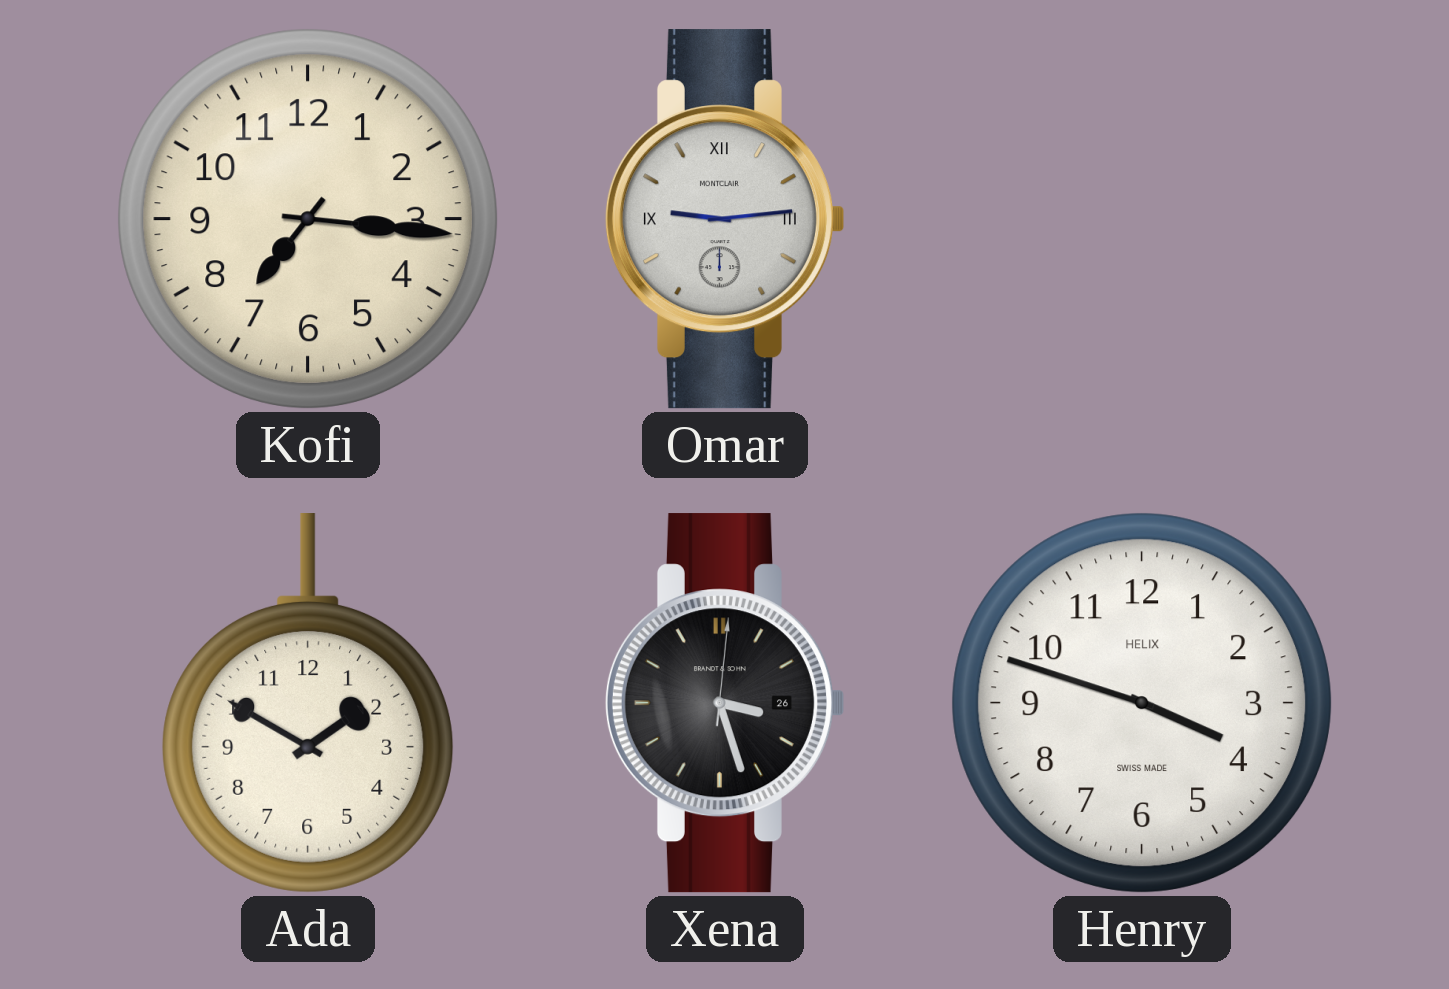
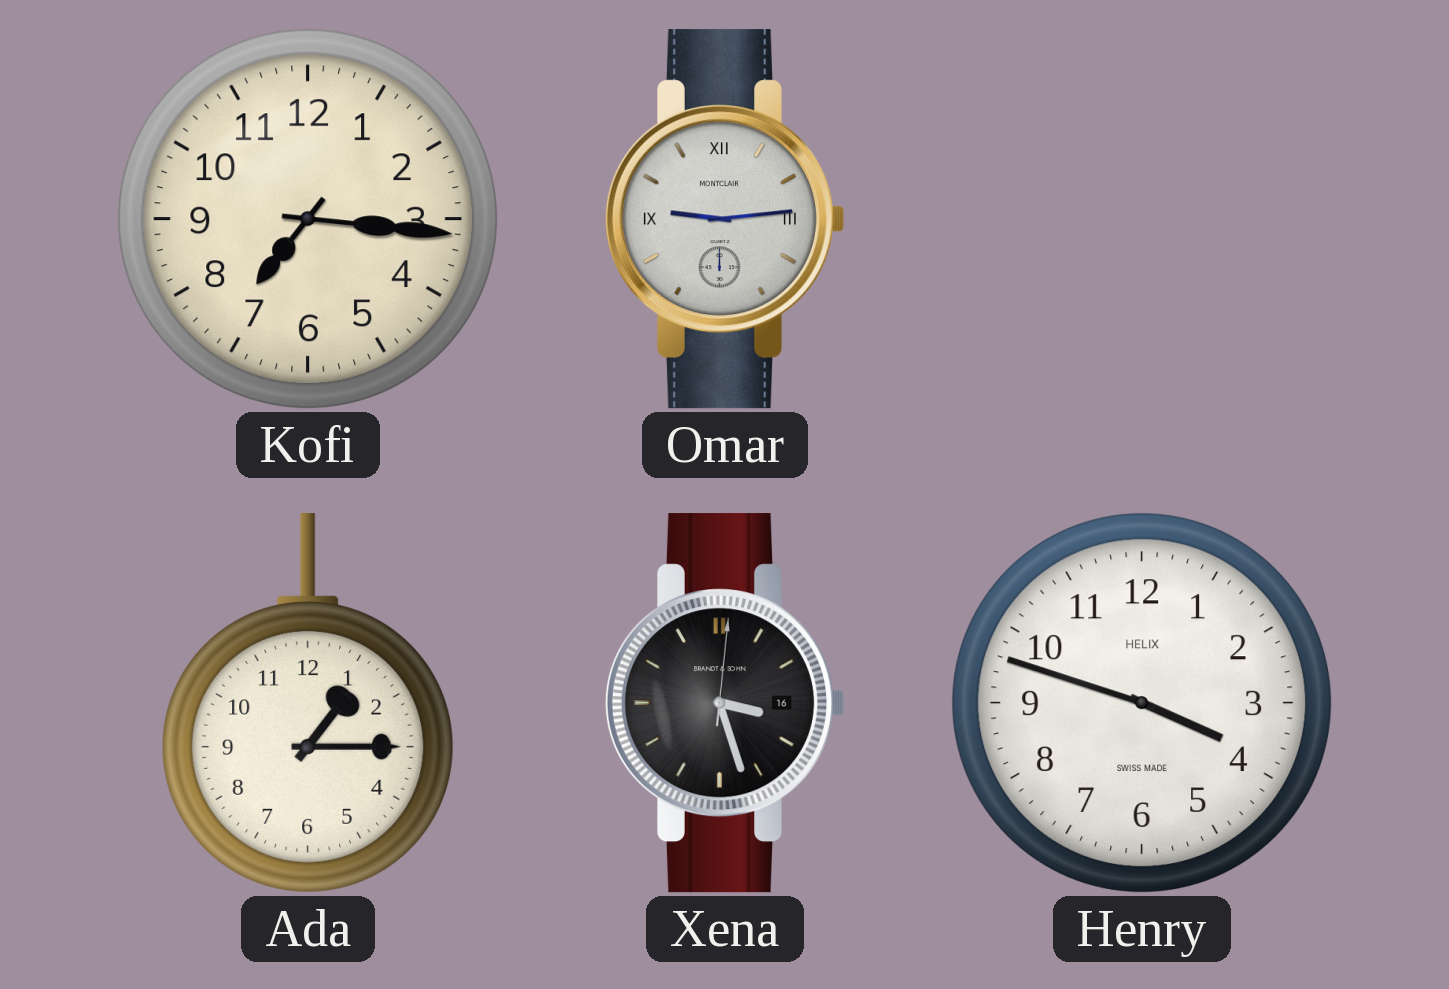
Ada: 1:50 -> 1:15
Xena date: 26 -> 16
